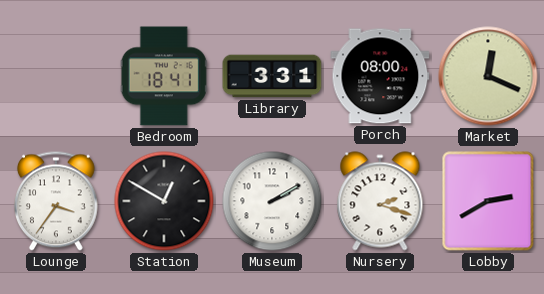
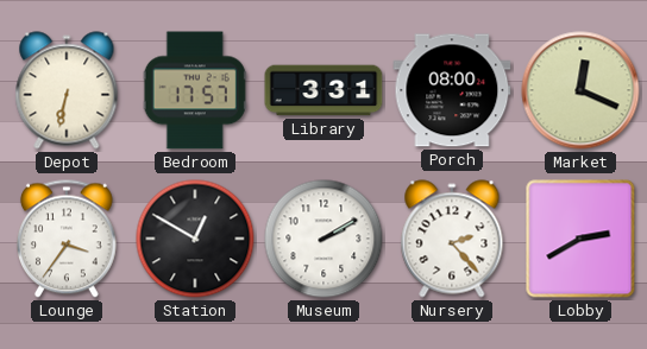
Depot: none -> 6:32
Bedroom: 18:41 -> 17:57
Nursery: 2:18 -> 2:23
